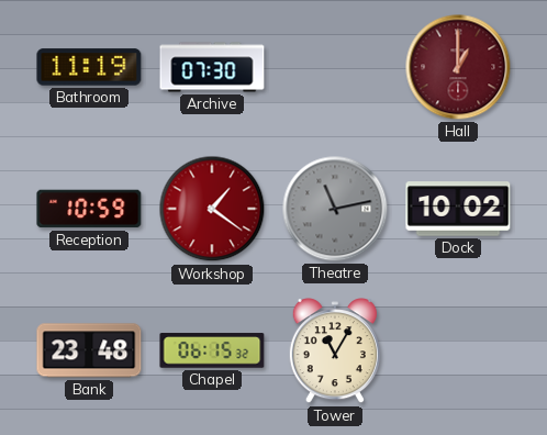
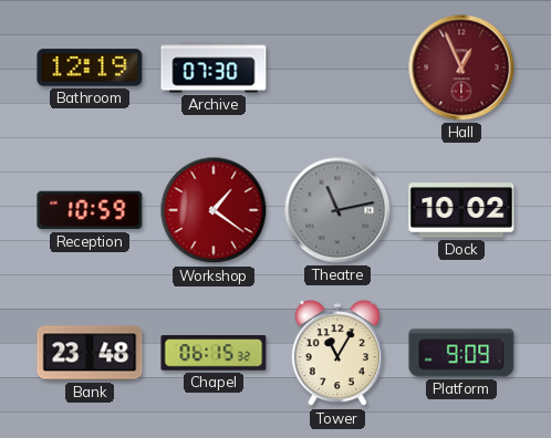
Bathroom: 11:19 -> 12:19
Hall: 1:00 -> 12:56
Platform: none -> 9:09
